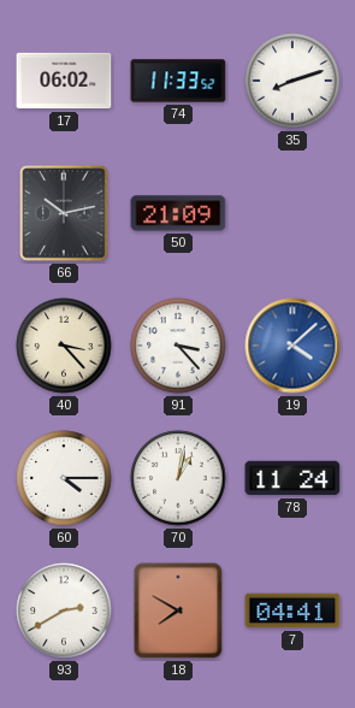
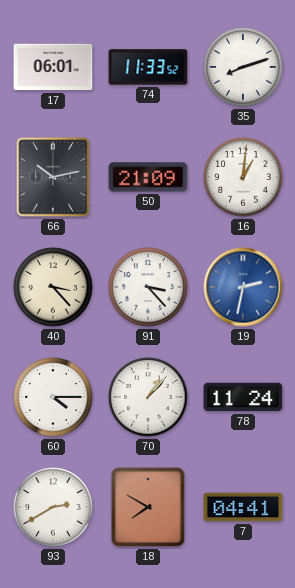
17: 06:02 -> 06:01
16: none -> 1:01
19: 4:08 -> 2:32
70: 1:02 -> 1:07
